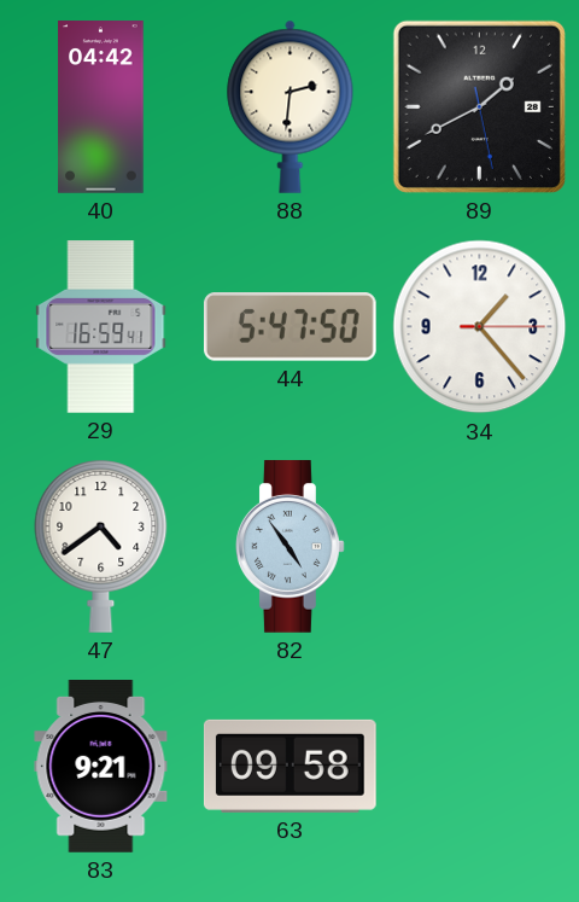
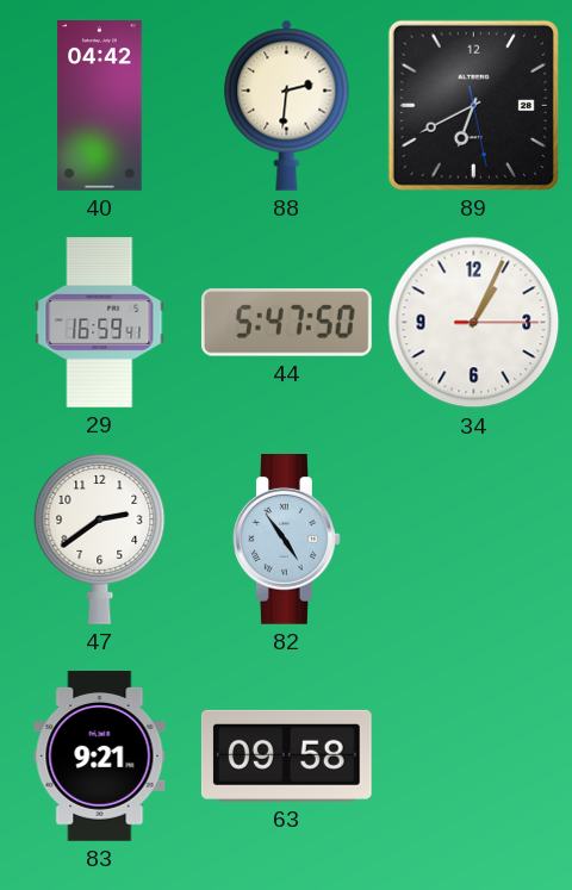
89: 1:40 -> 6:40
34: 1:23 -> 1:04
47: 4:39 -> 2:39
